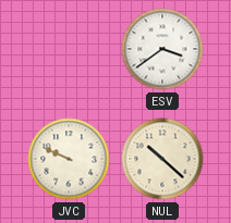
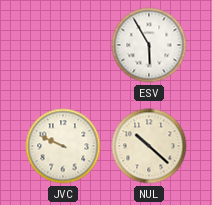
ESV: 3:39 -> 5:55
